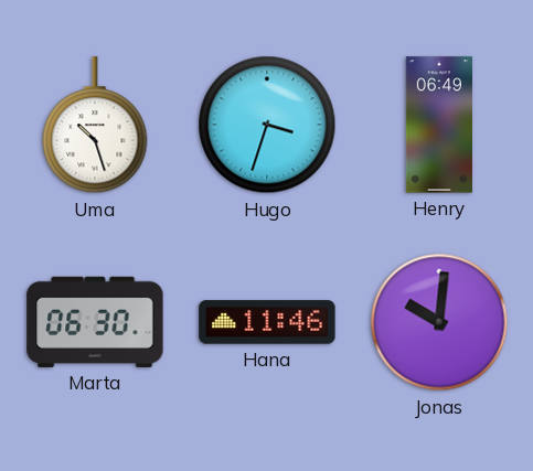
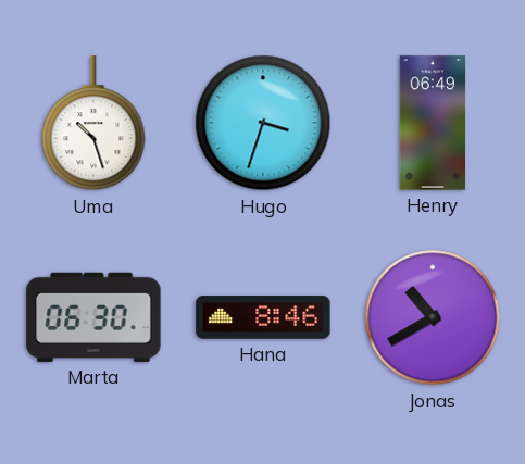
Hana: 11:46 -> 8:46
Jonas: 10:01 -> 10:40
